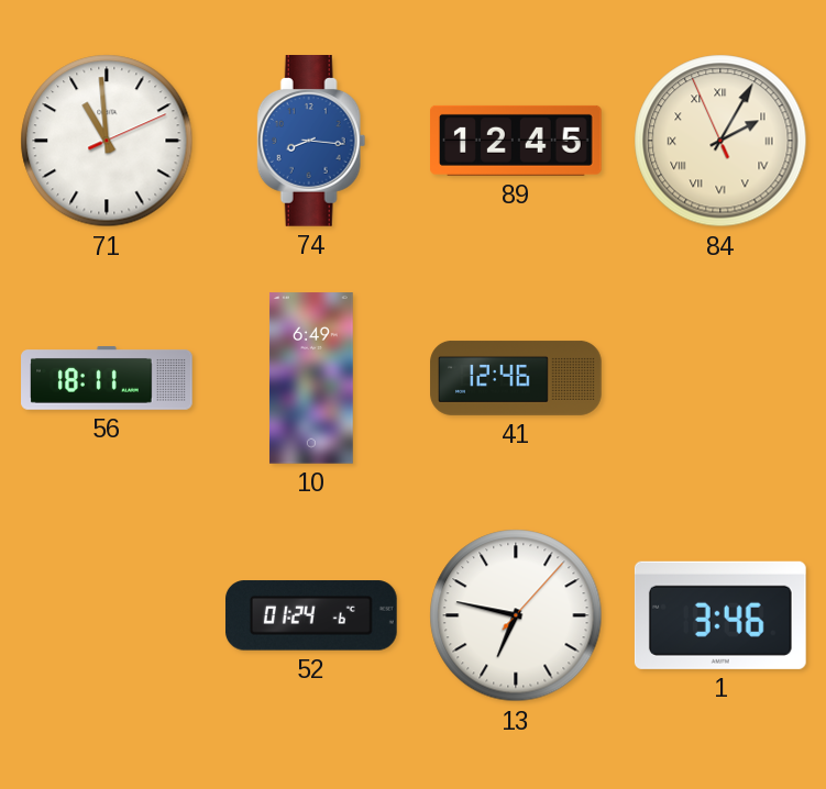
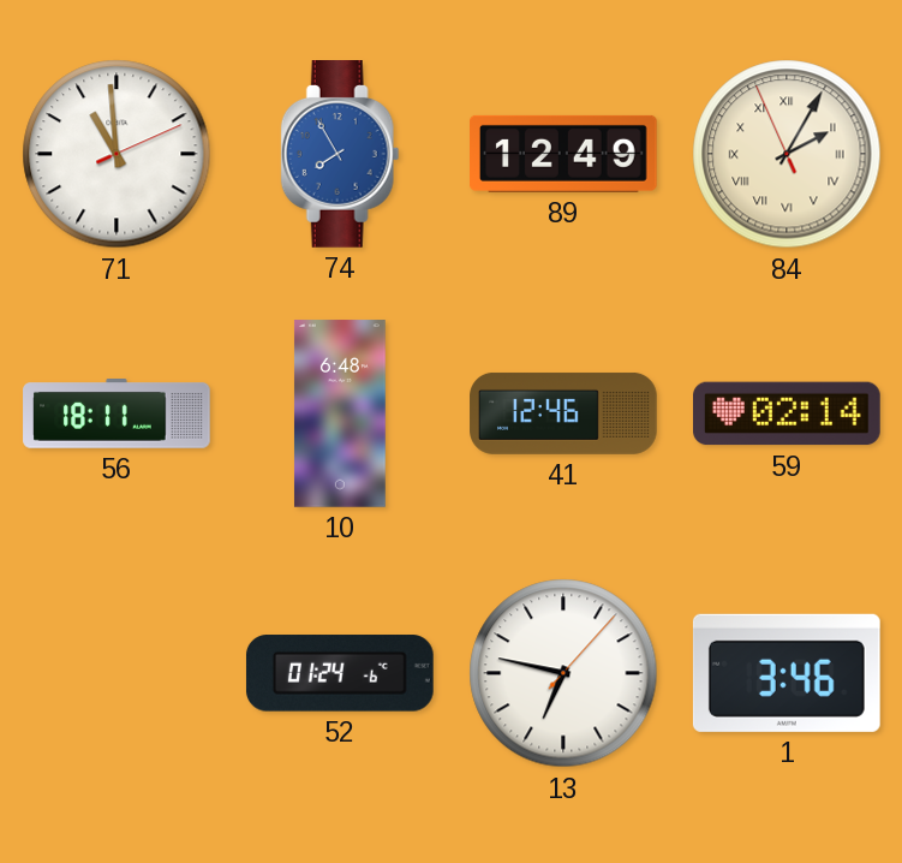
74: 8:16 -> 7:55
89: 12:45 -> 12:49
10: 6:49 -> 6:48
59: none -> 02:14
